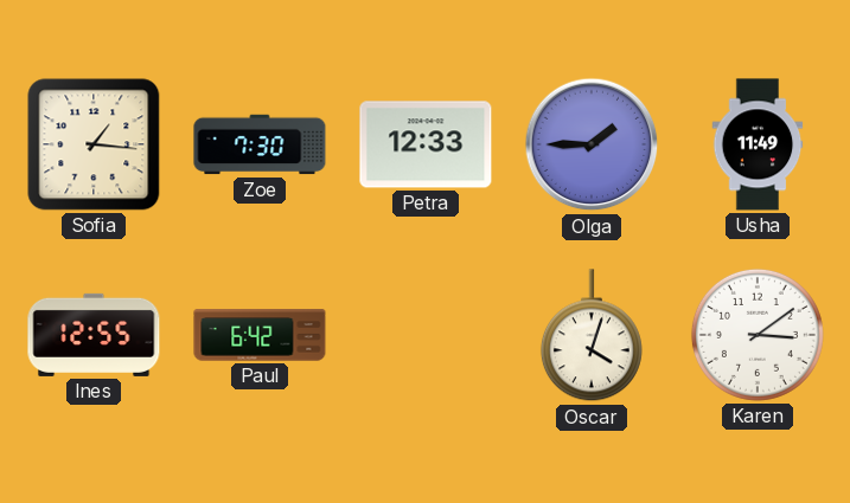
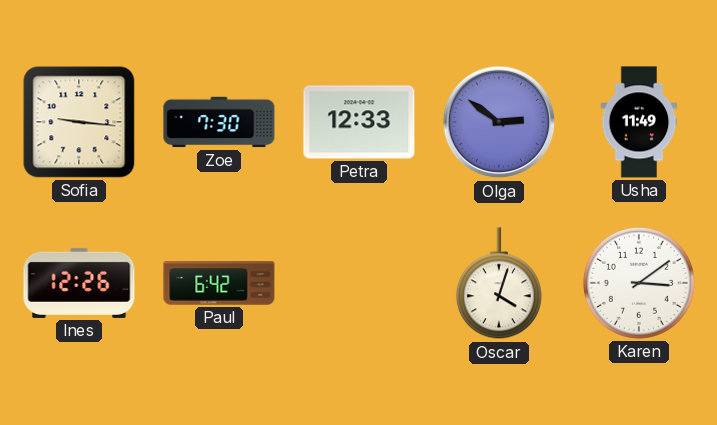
Sofia: 1:16 -> 9:16
Olga: 1:45 -> 2:51
Ines: 12:55 -> 12:26
